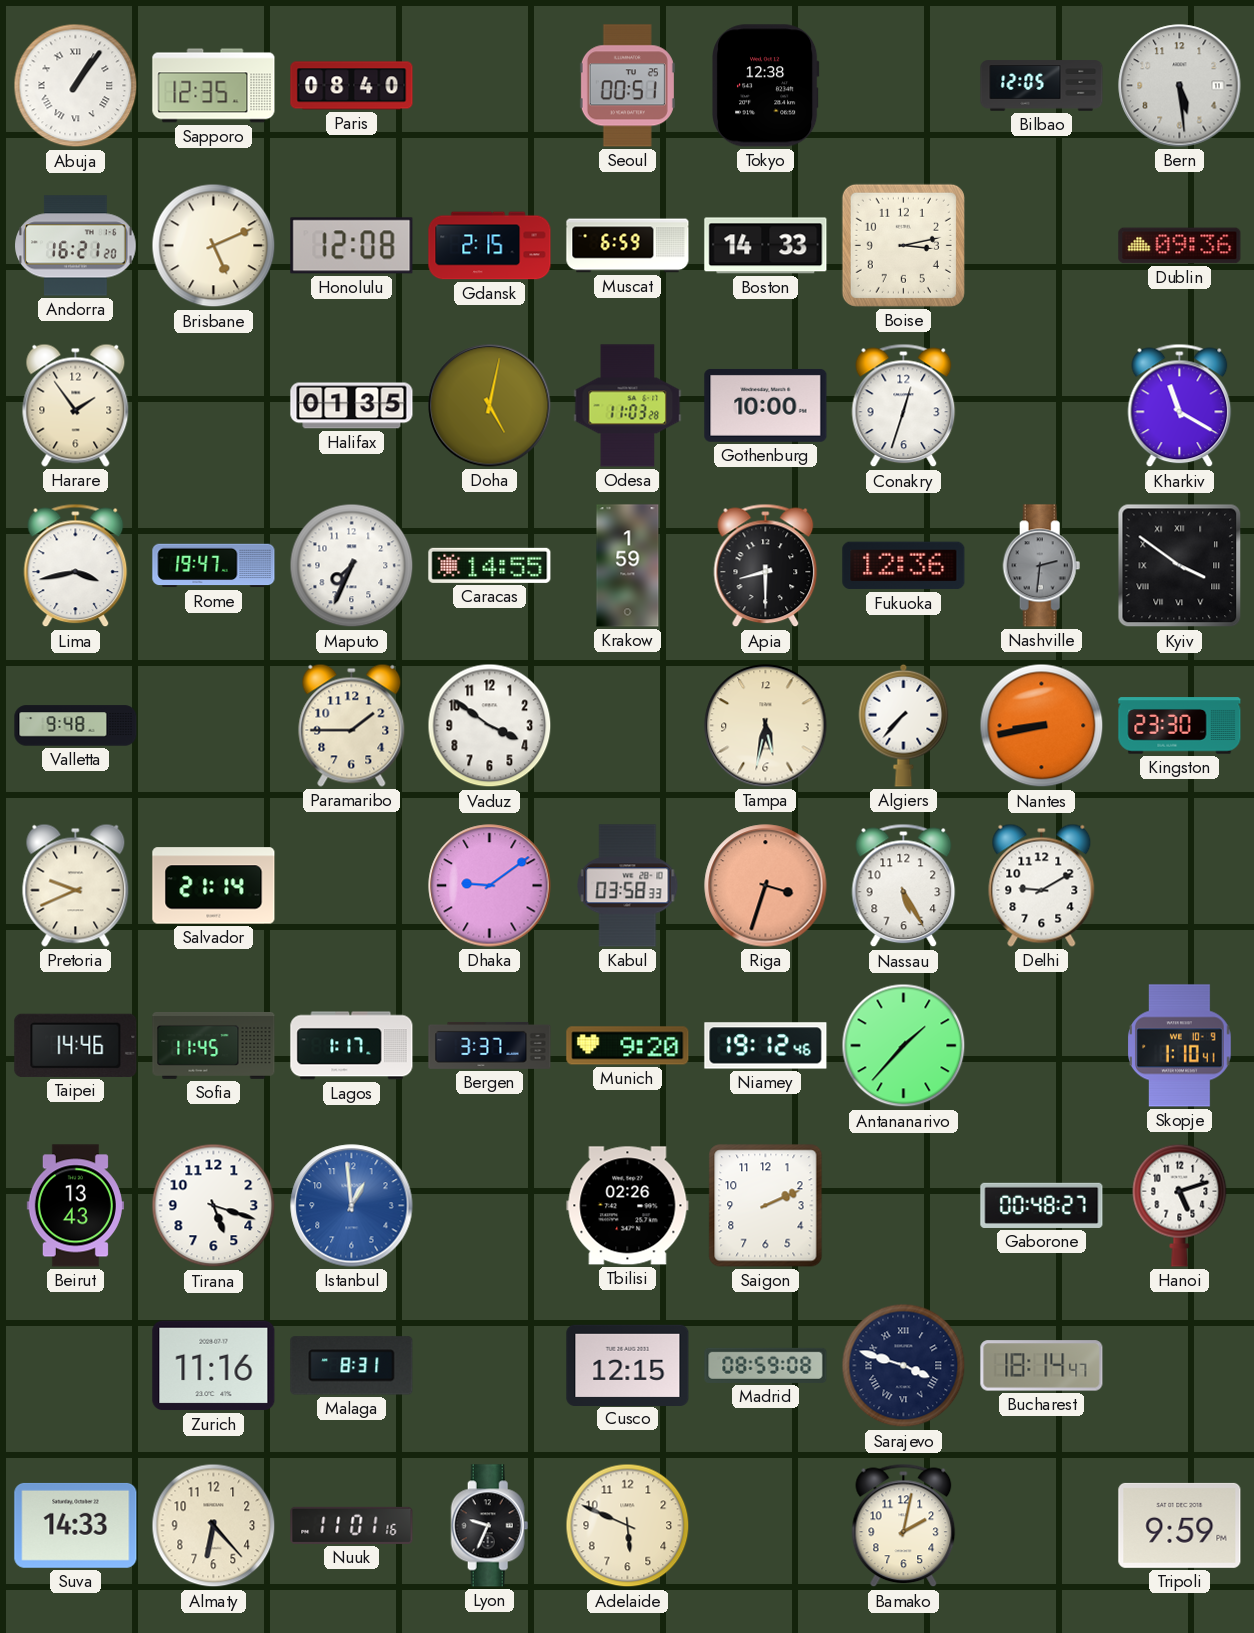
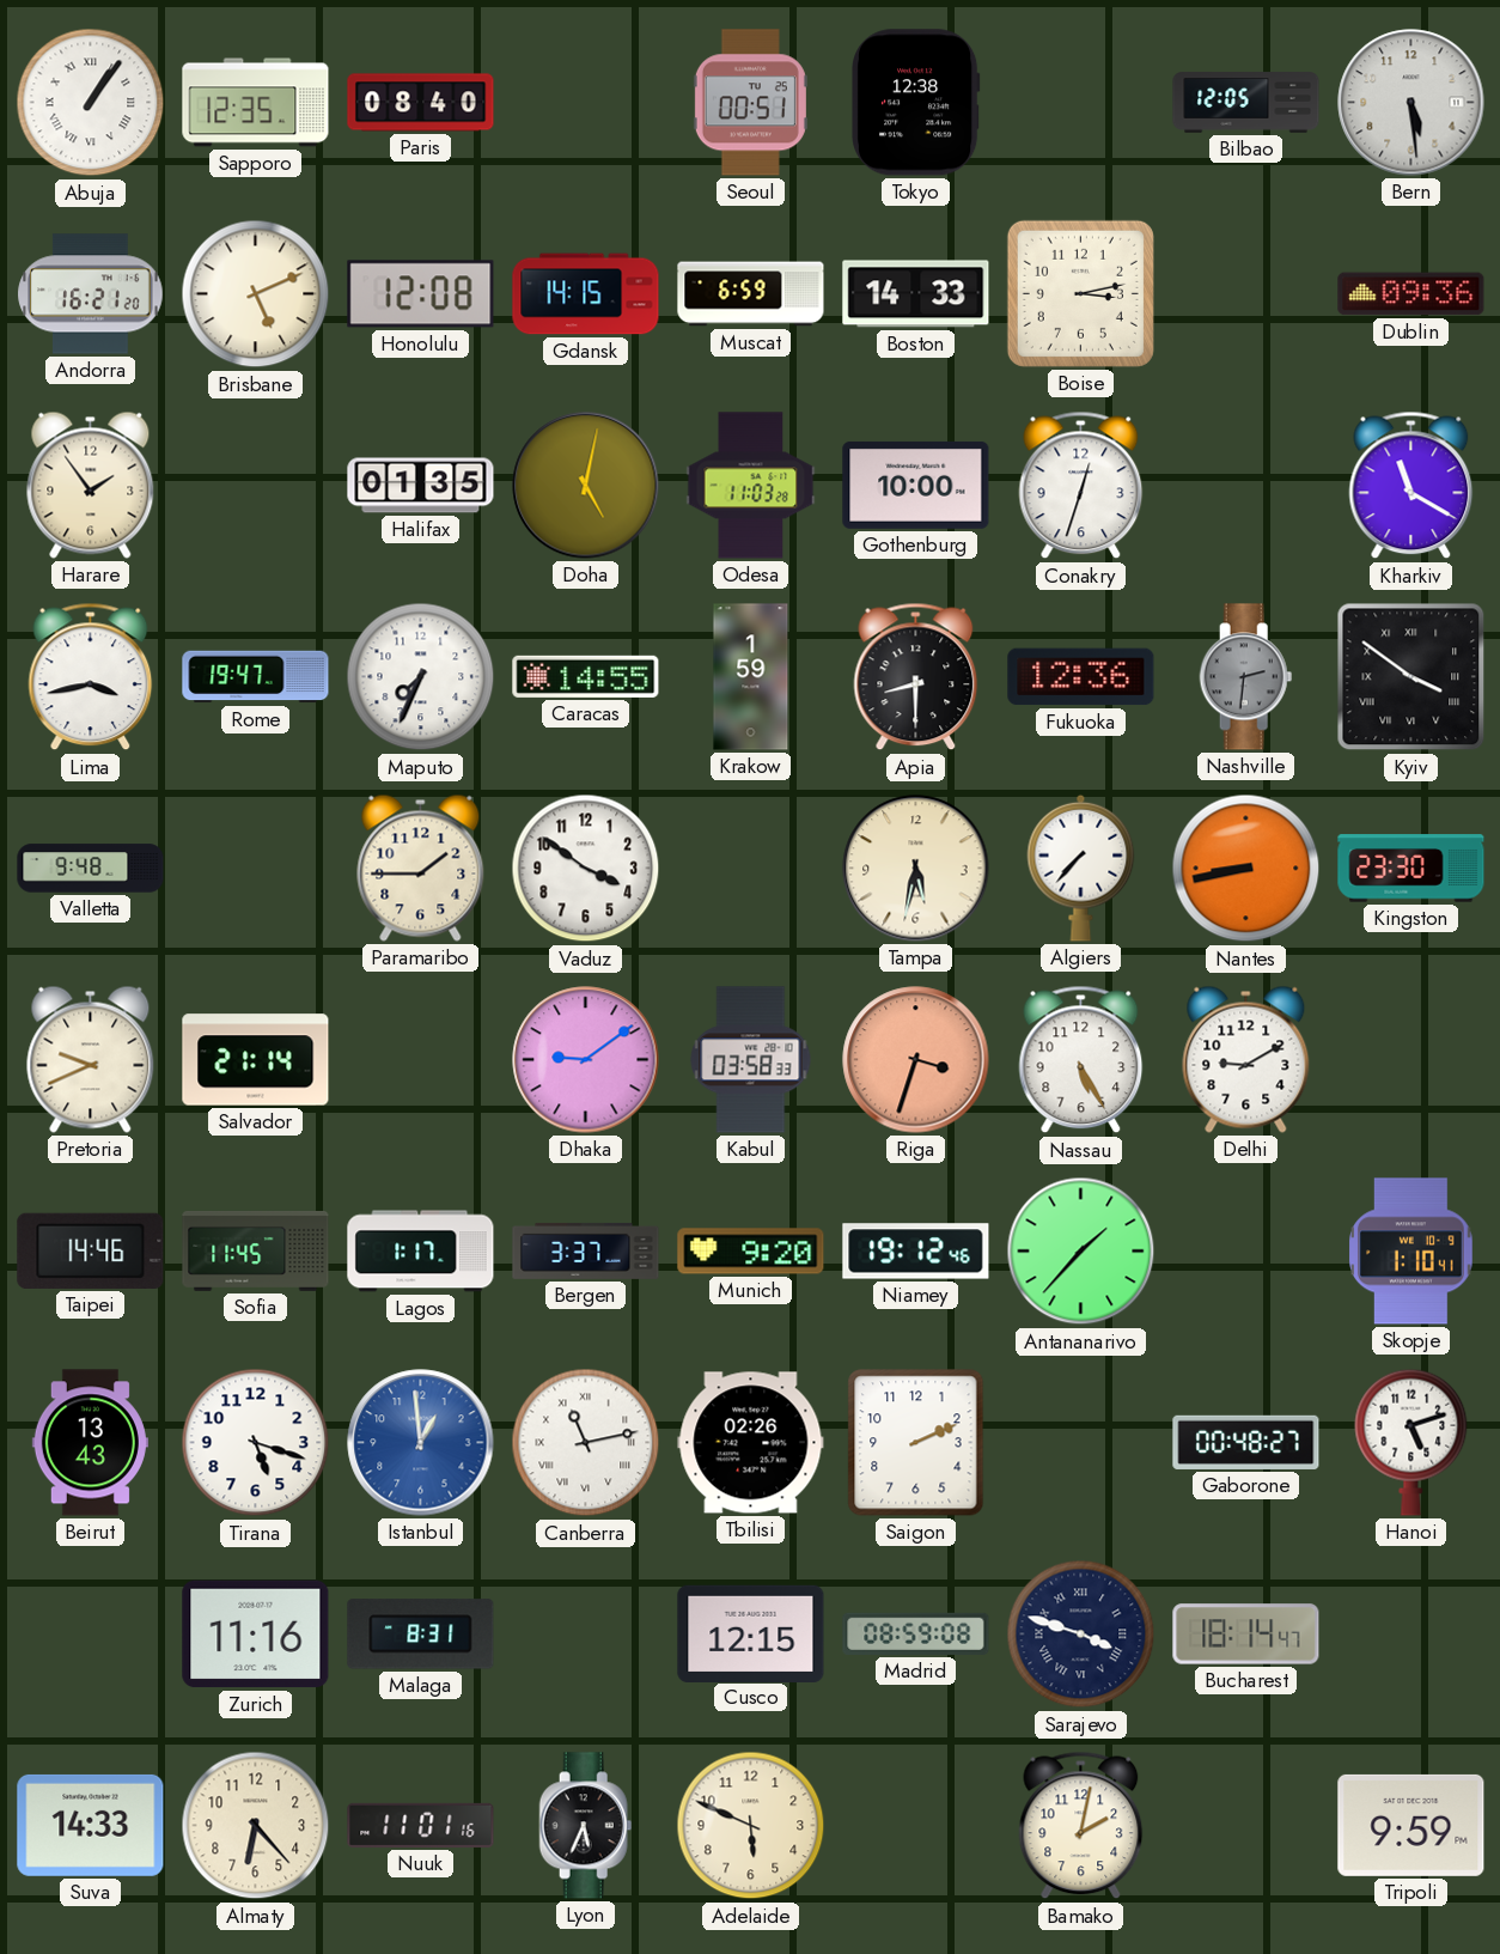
Gdansk: 2:15 -> 14:15
Canberra: none -> 11:13
Lyon: 9:34 -> 5:34
